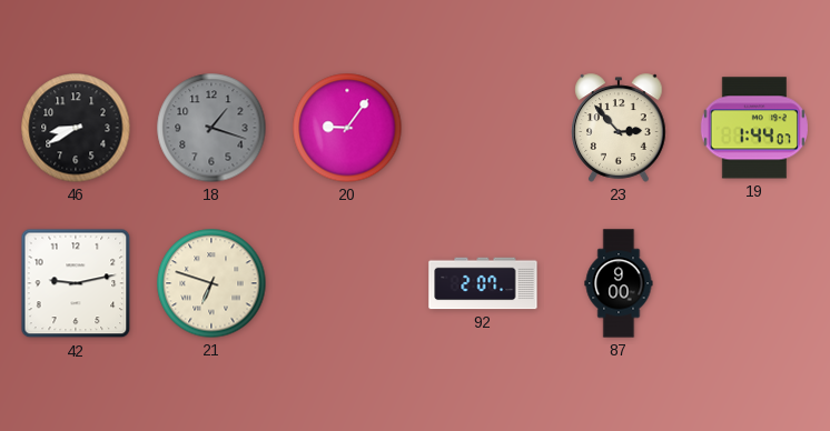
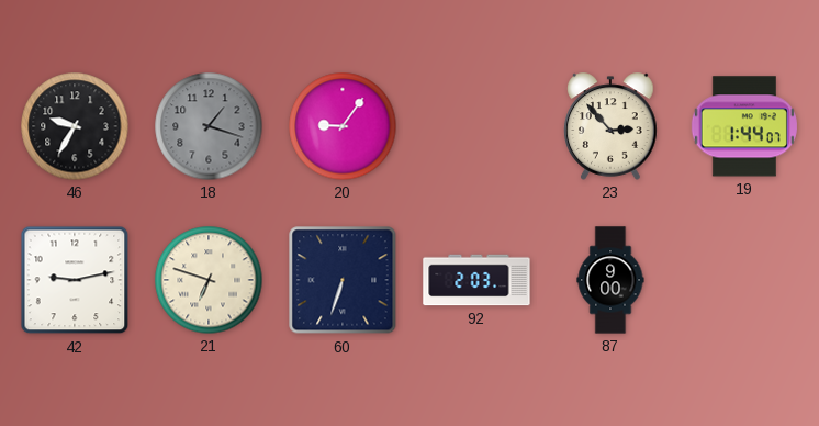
46: 8:40 -> 9:35
60: none -> 6:33
92: 2:07 -> 2:03
